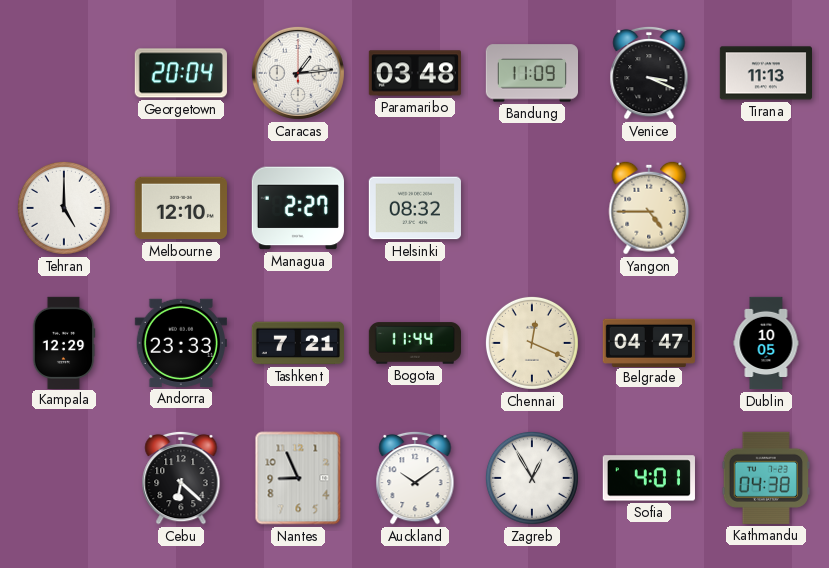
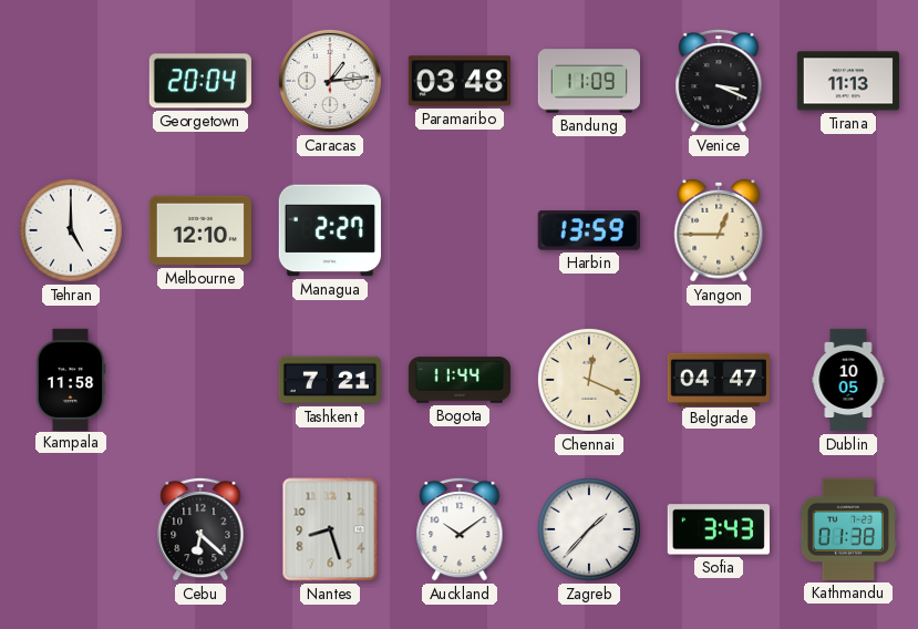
Helsinki: 08:32 -> none
Harbin: none -> 13:59
Yangon: 4:45 -> 12:45
Kampala: 12:29 -> 11:58
Andorra: 23:33 -> none
Nantes: 8:56 -> 8:27
Zagreb: 12:55 -> 1:37
Sofia: 4:01 -> 3:43
Kathmandu: 04:38 -> 01:38
